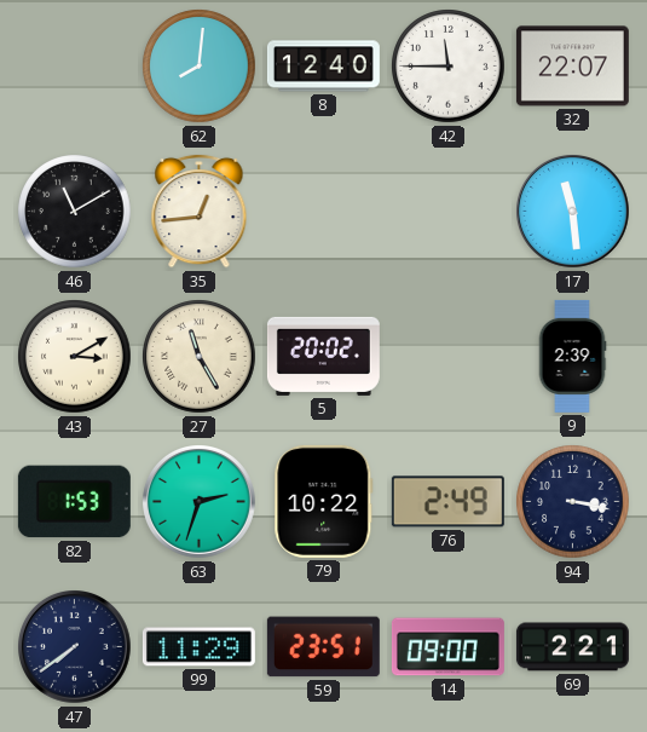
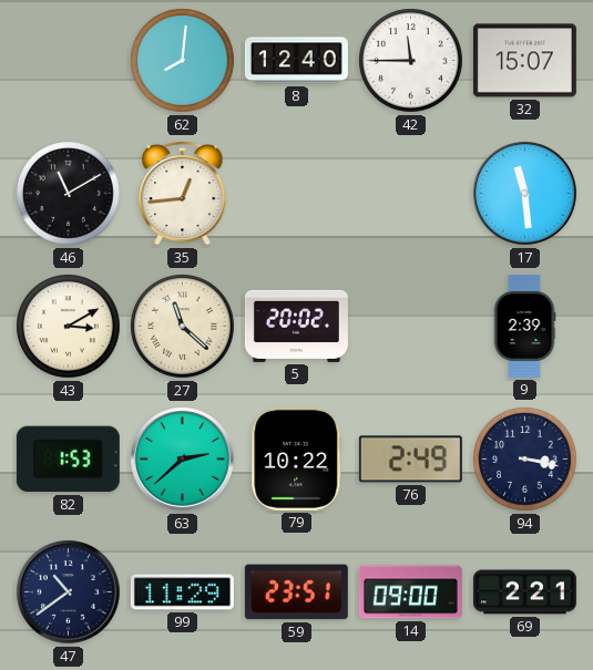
32: 22:07 -> 15:07
27: 11:25 -> 11:22
63: 2:33 -> 2:38
47: 7:39 -> 10:39
